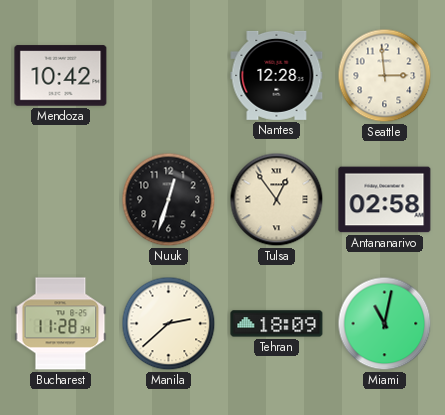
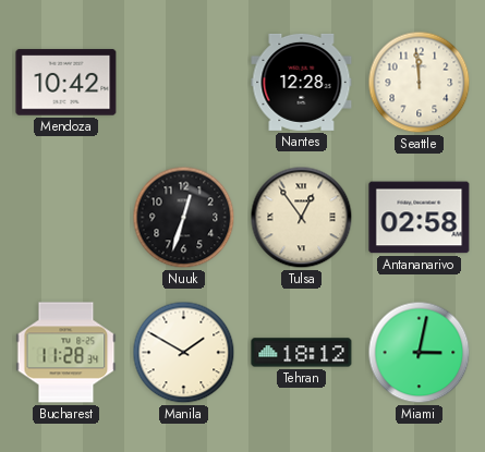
Seattle: 2:59 -> 11:59
Manila: 2:38 -> 1:50
Tehran: 18:09 -> 18:12
Miami: 11:02 -> 3:02
